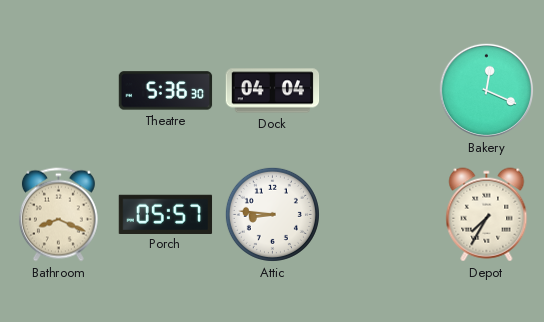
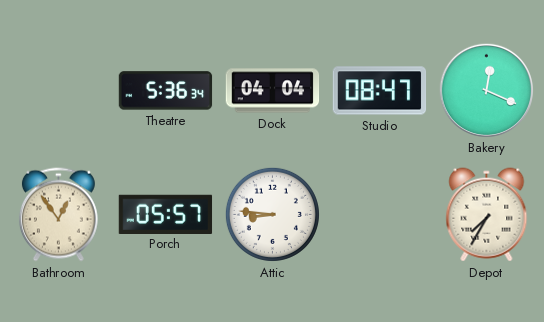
Theatre: 5:36:30 -> 5:36:34
Studio: none -> 08:47
Bathroom: 8:19 -> 12:54
